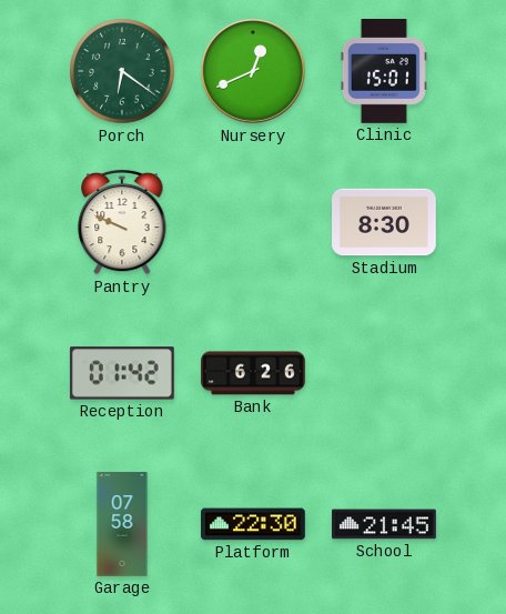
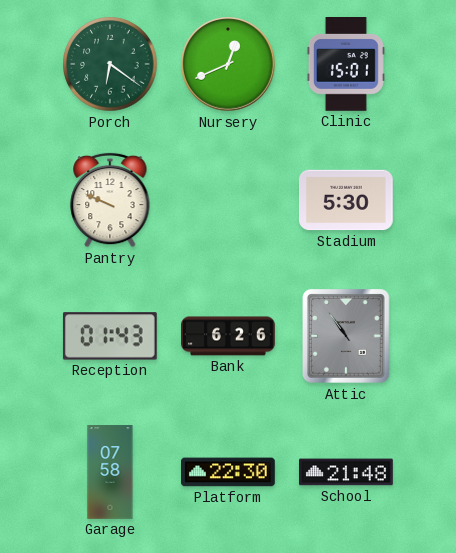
Stadium: 8:30 -> 5:30
Reception: 01:42 -> 01:43
Attic: none -> 10:54
School: 21:45 -> 21:48
